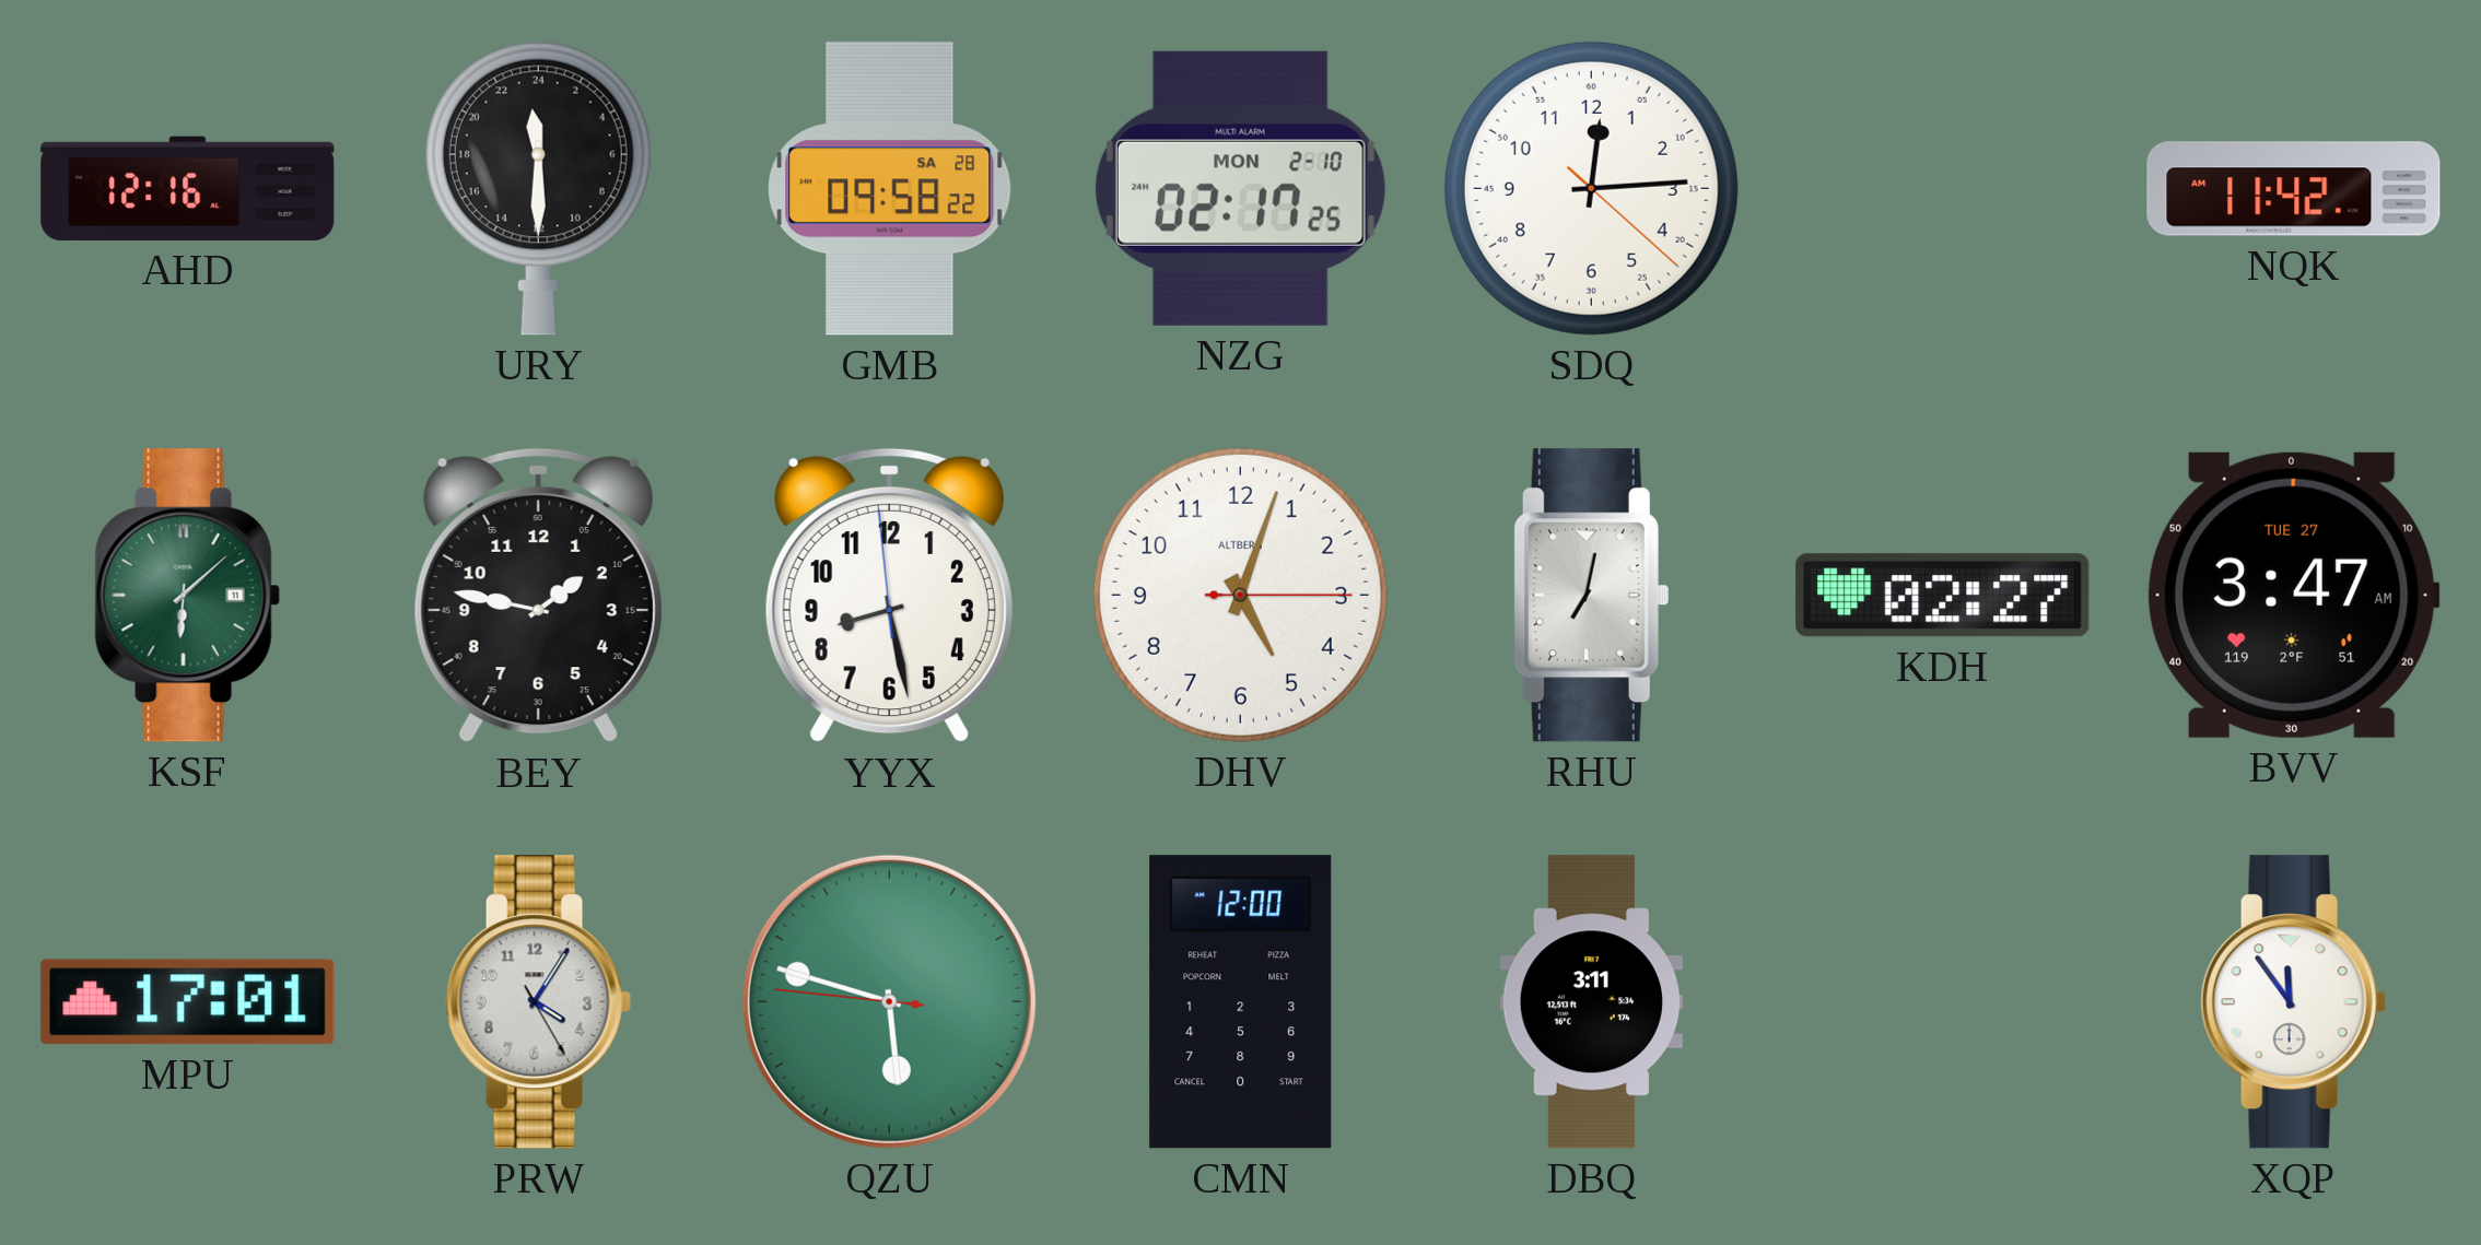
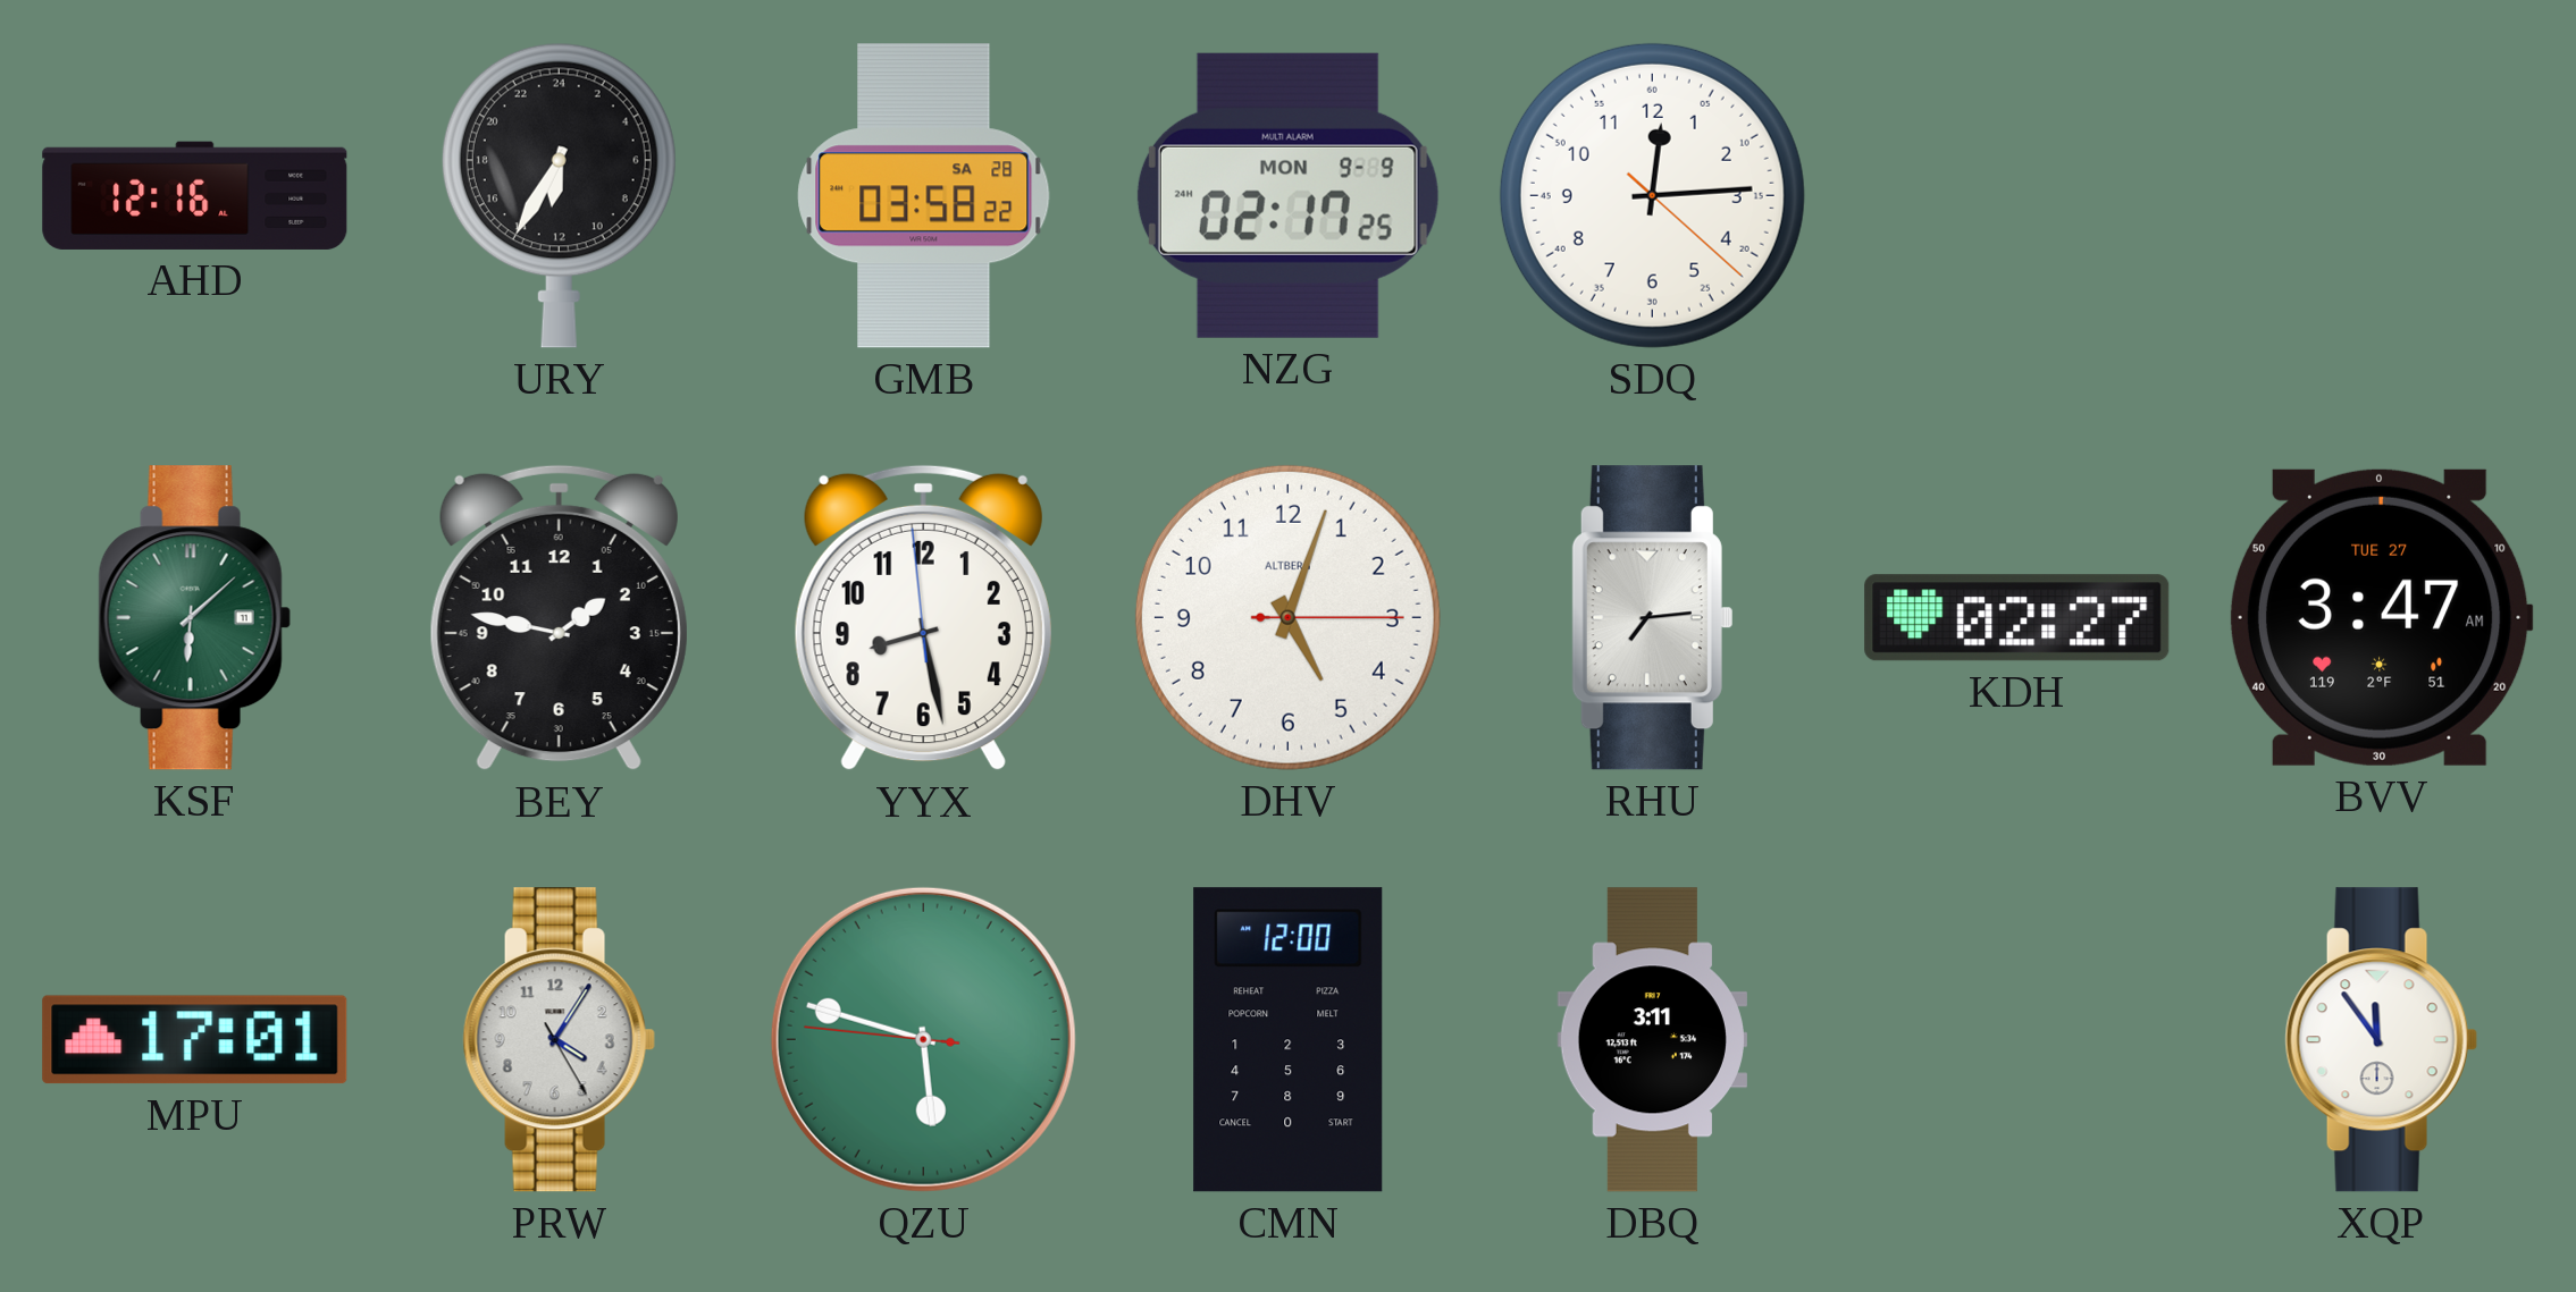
URY: 23:30 -> 12:35
GMB: 09:58 -> 03:58
NZG date: MON 2-10 -> MON 9-9
NQK: 11:42 -> none
RHU: 7:02 -> 7:14
